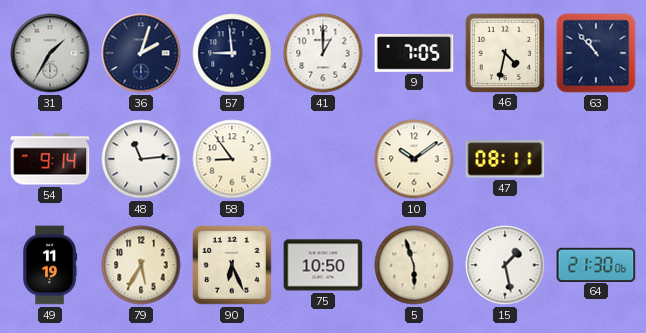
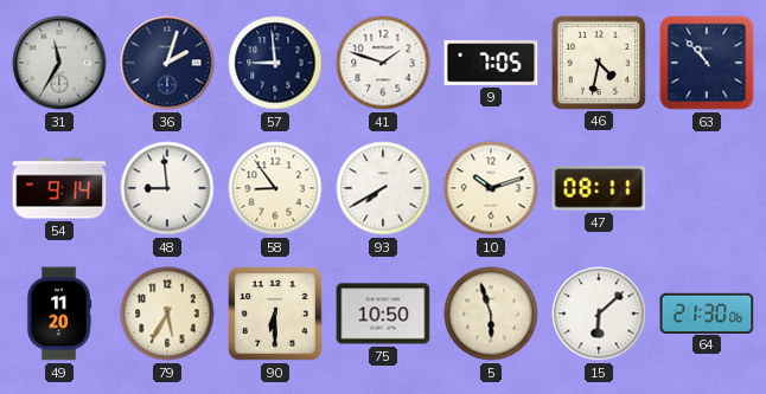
31: 1:35 -> 11:35
41: 1:00 -> 1:48
48: 11:14 -> 8:59
93: none -> 7:40
10: 10:09 -> 10:12
49: 11:19 -> 11:20
90: 6:26 -> 6:30
15: 1:28 -> 6:08
